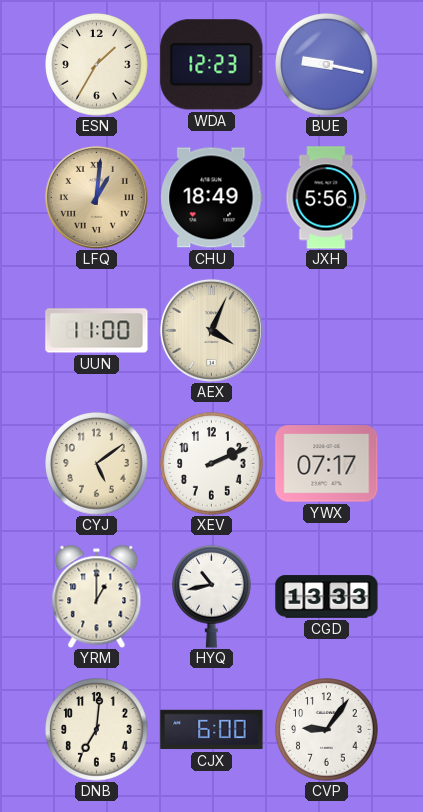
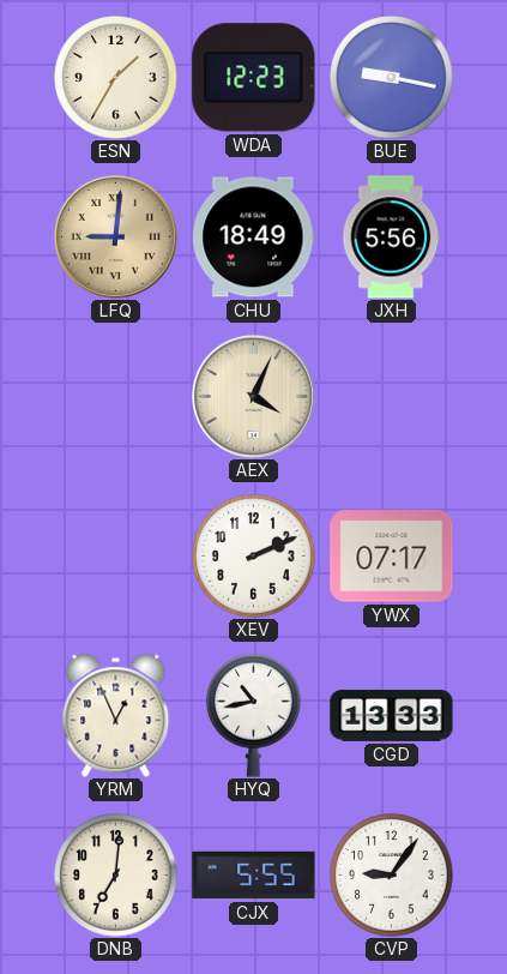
LFQ: 1:01 -> 9:01
UUN: 11:00 -> none
CYJ: 5:09 -> none
YRM: 1:00 -> 12:56
CJX: 6:00 -> 5:55
